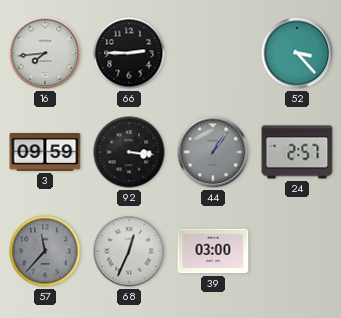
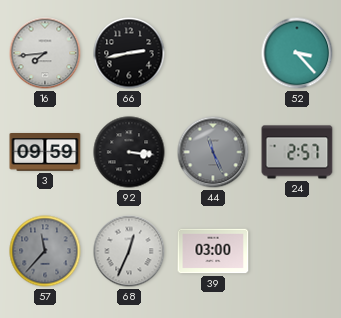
66: 2:45 -> 2:43
44: 1:06 -> 11:26
